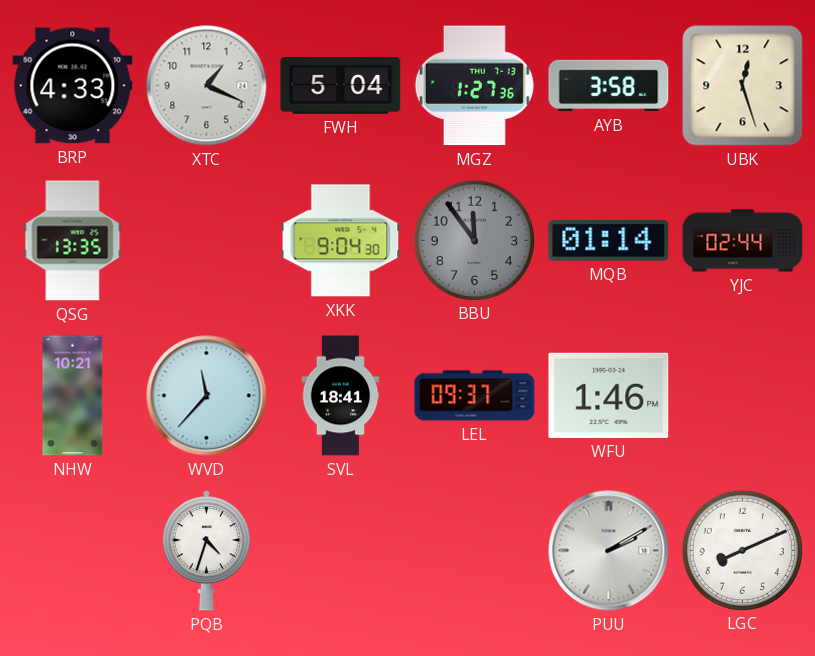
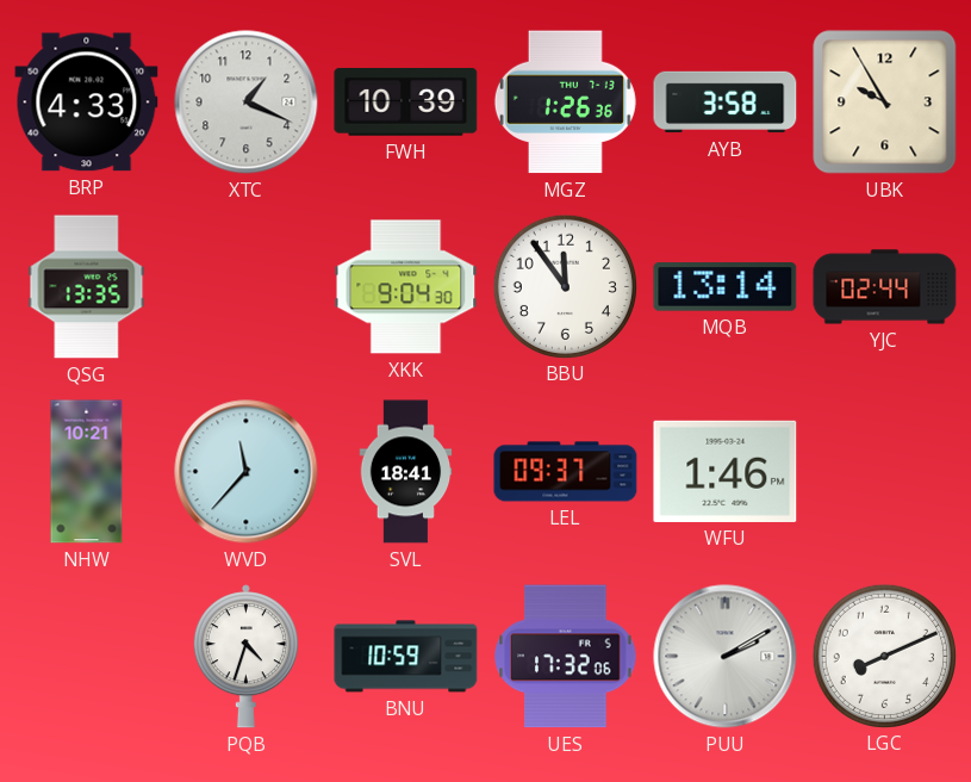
FWH: 5:04 -> 10:39
MGZ: 1:27 -> 1:26
UBK: 12:27 -> 9:55
BBU dial: grey -> white
MQB: 01:14 -> 13:14
BNU: none -> 10:59
UES: none -> 17:32
